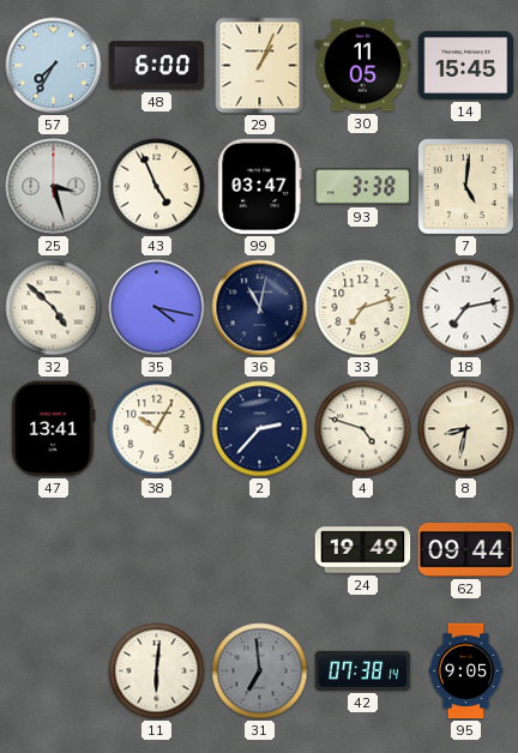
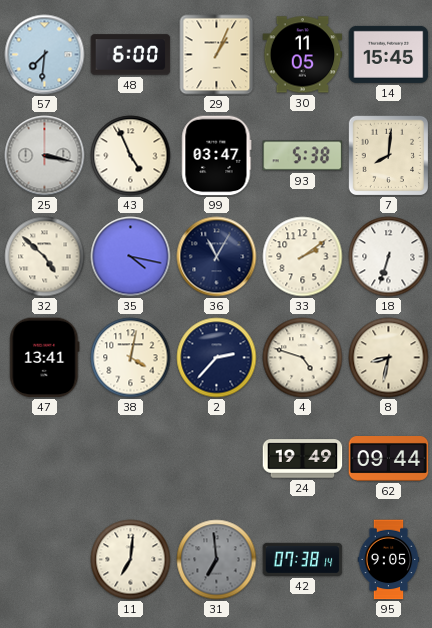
57: 7:35 -> 7:31
25: 3:27 -> 3:17
93: 3:38 -> 5:38
7: 5:01 -> 8:01
36: 11:02 -> 11:05
33: 7:12 -> 2:09
18: 7:13 -> 6:33
38: 10:05 -> 4:02
11: 6:01 -> 7:01
